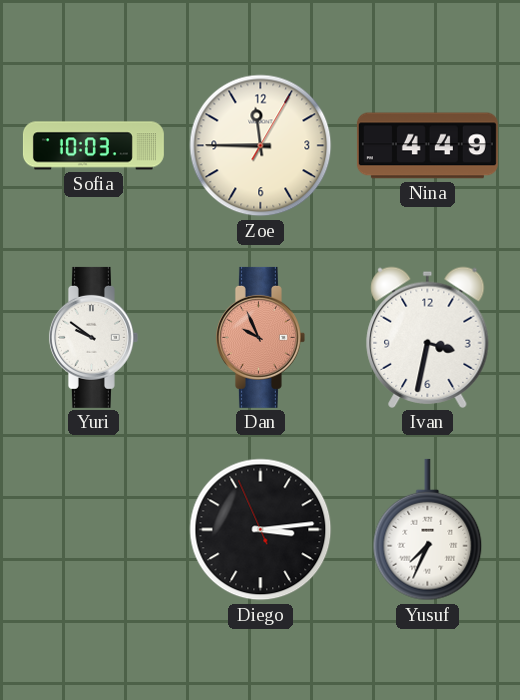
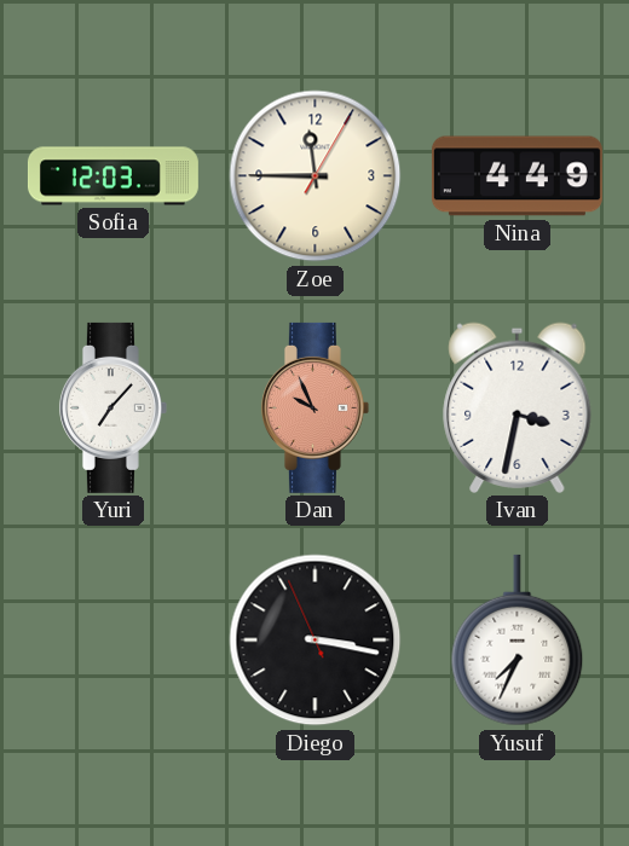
Sofia: 10:03 -> 12:03
Yuri: 9:51 -> 7:07
Diego: 3:13 -> 3:16
